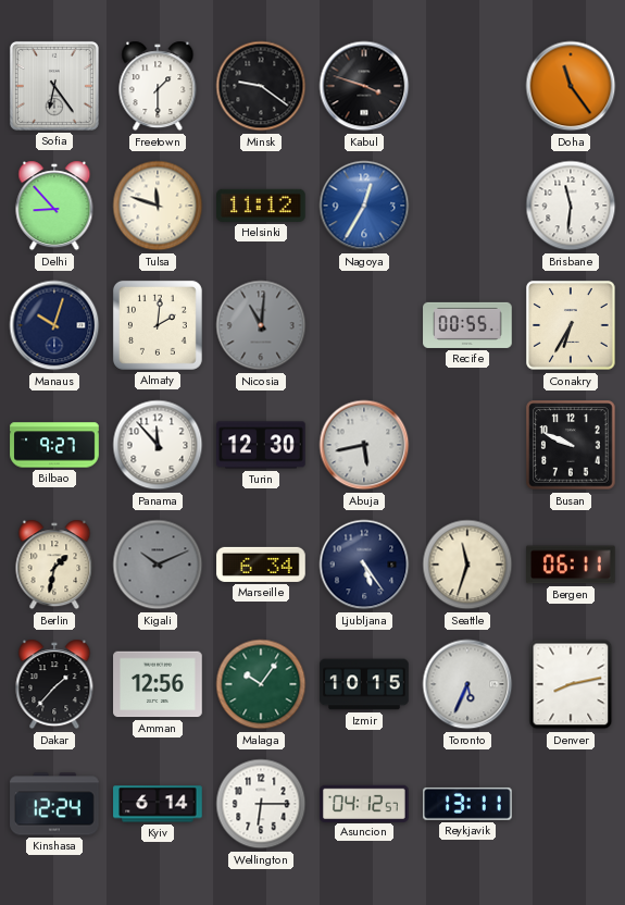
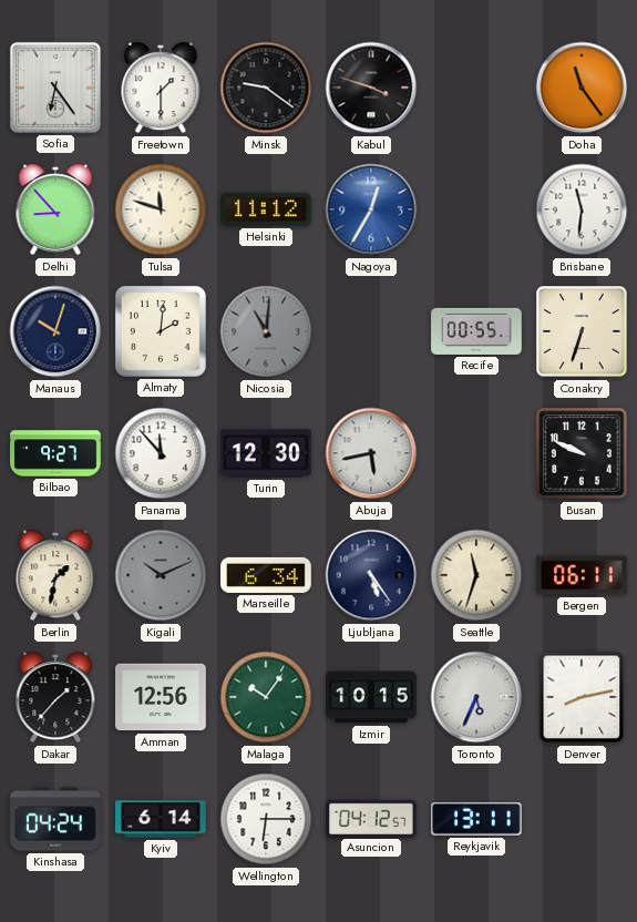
Conakry: 6:35 -> 6:33
Kinshasa: 12:24 -> 04:24
